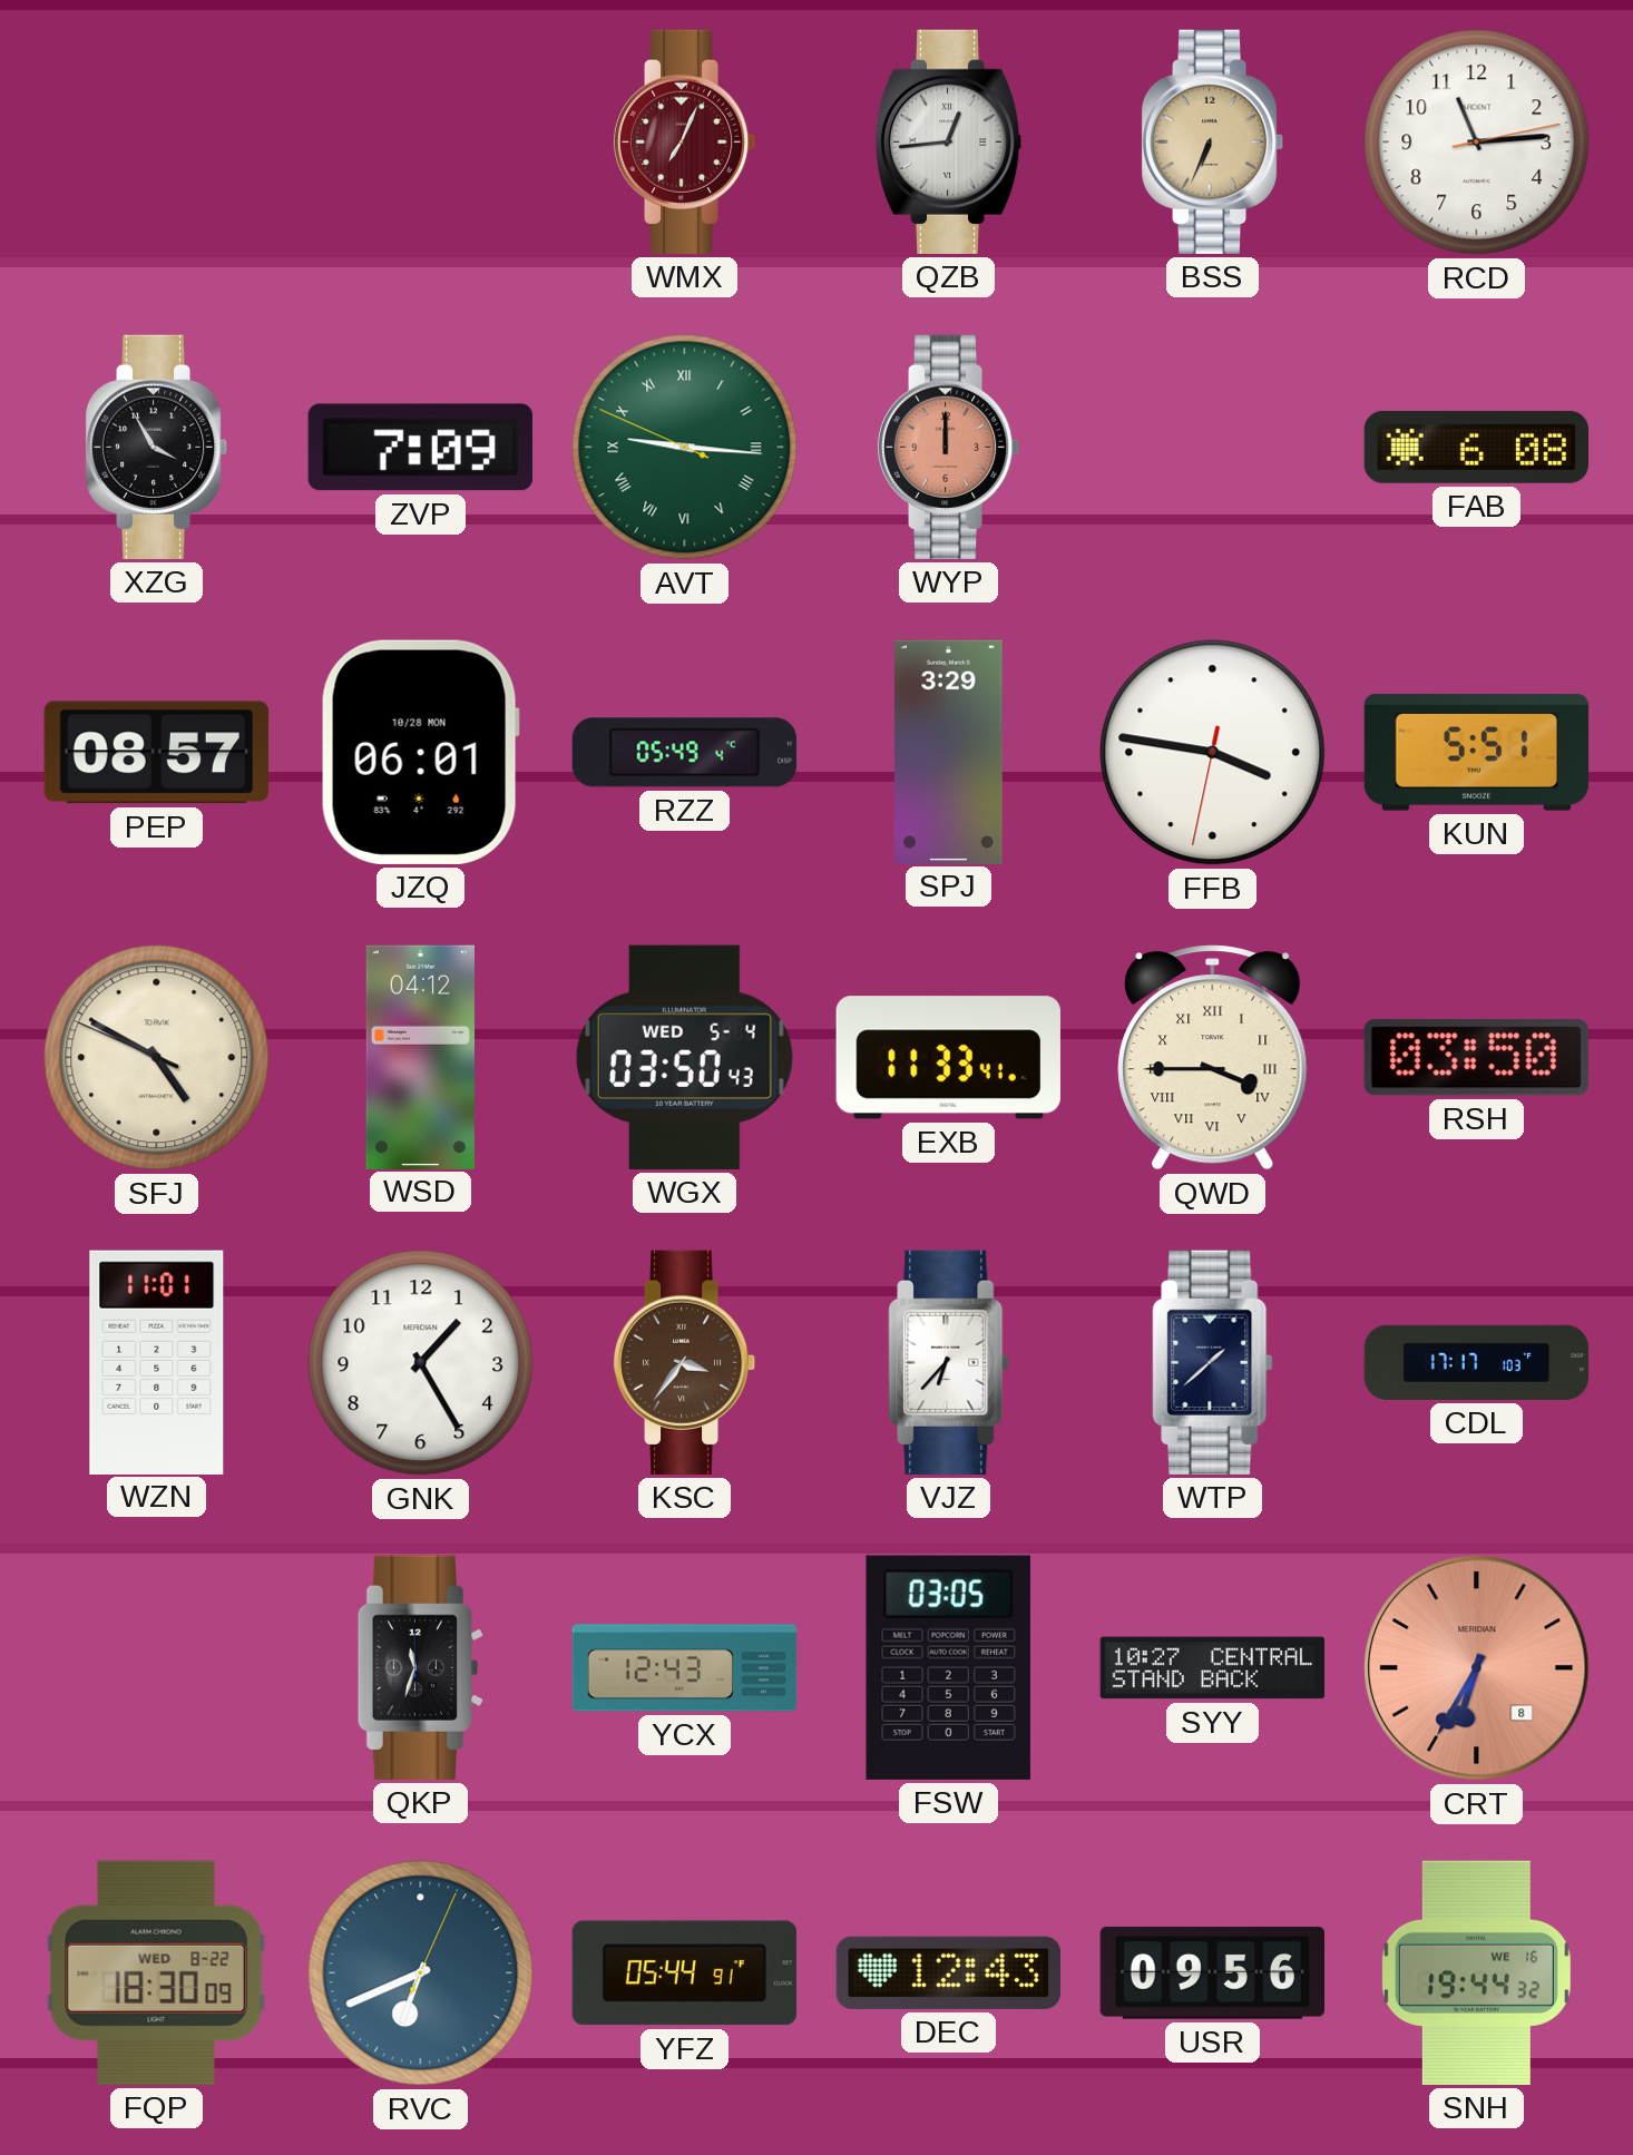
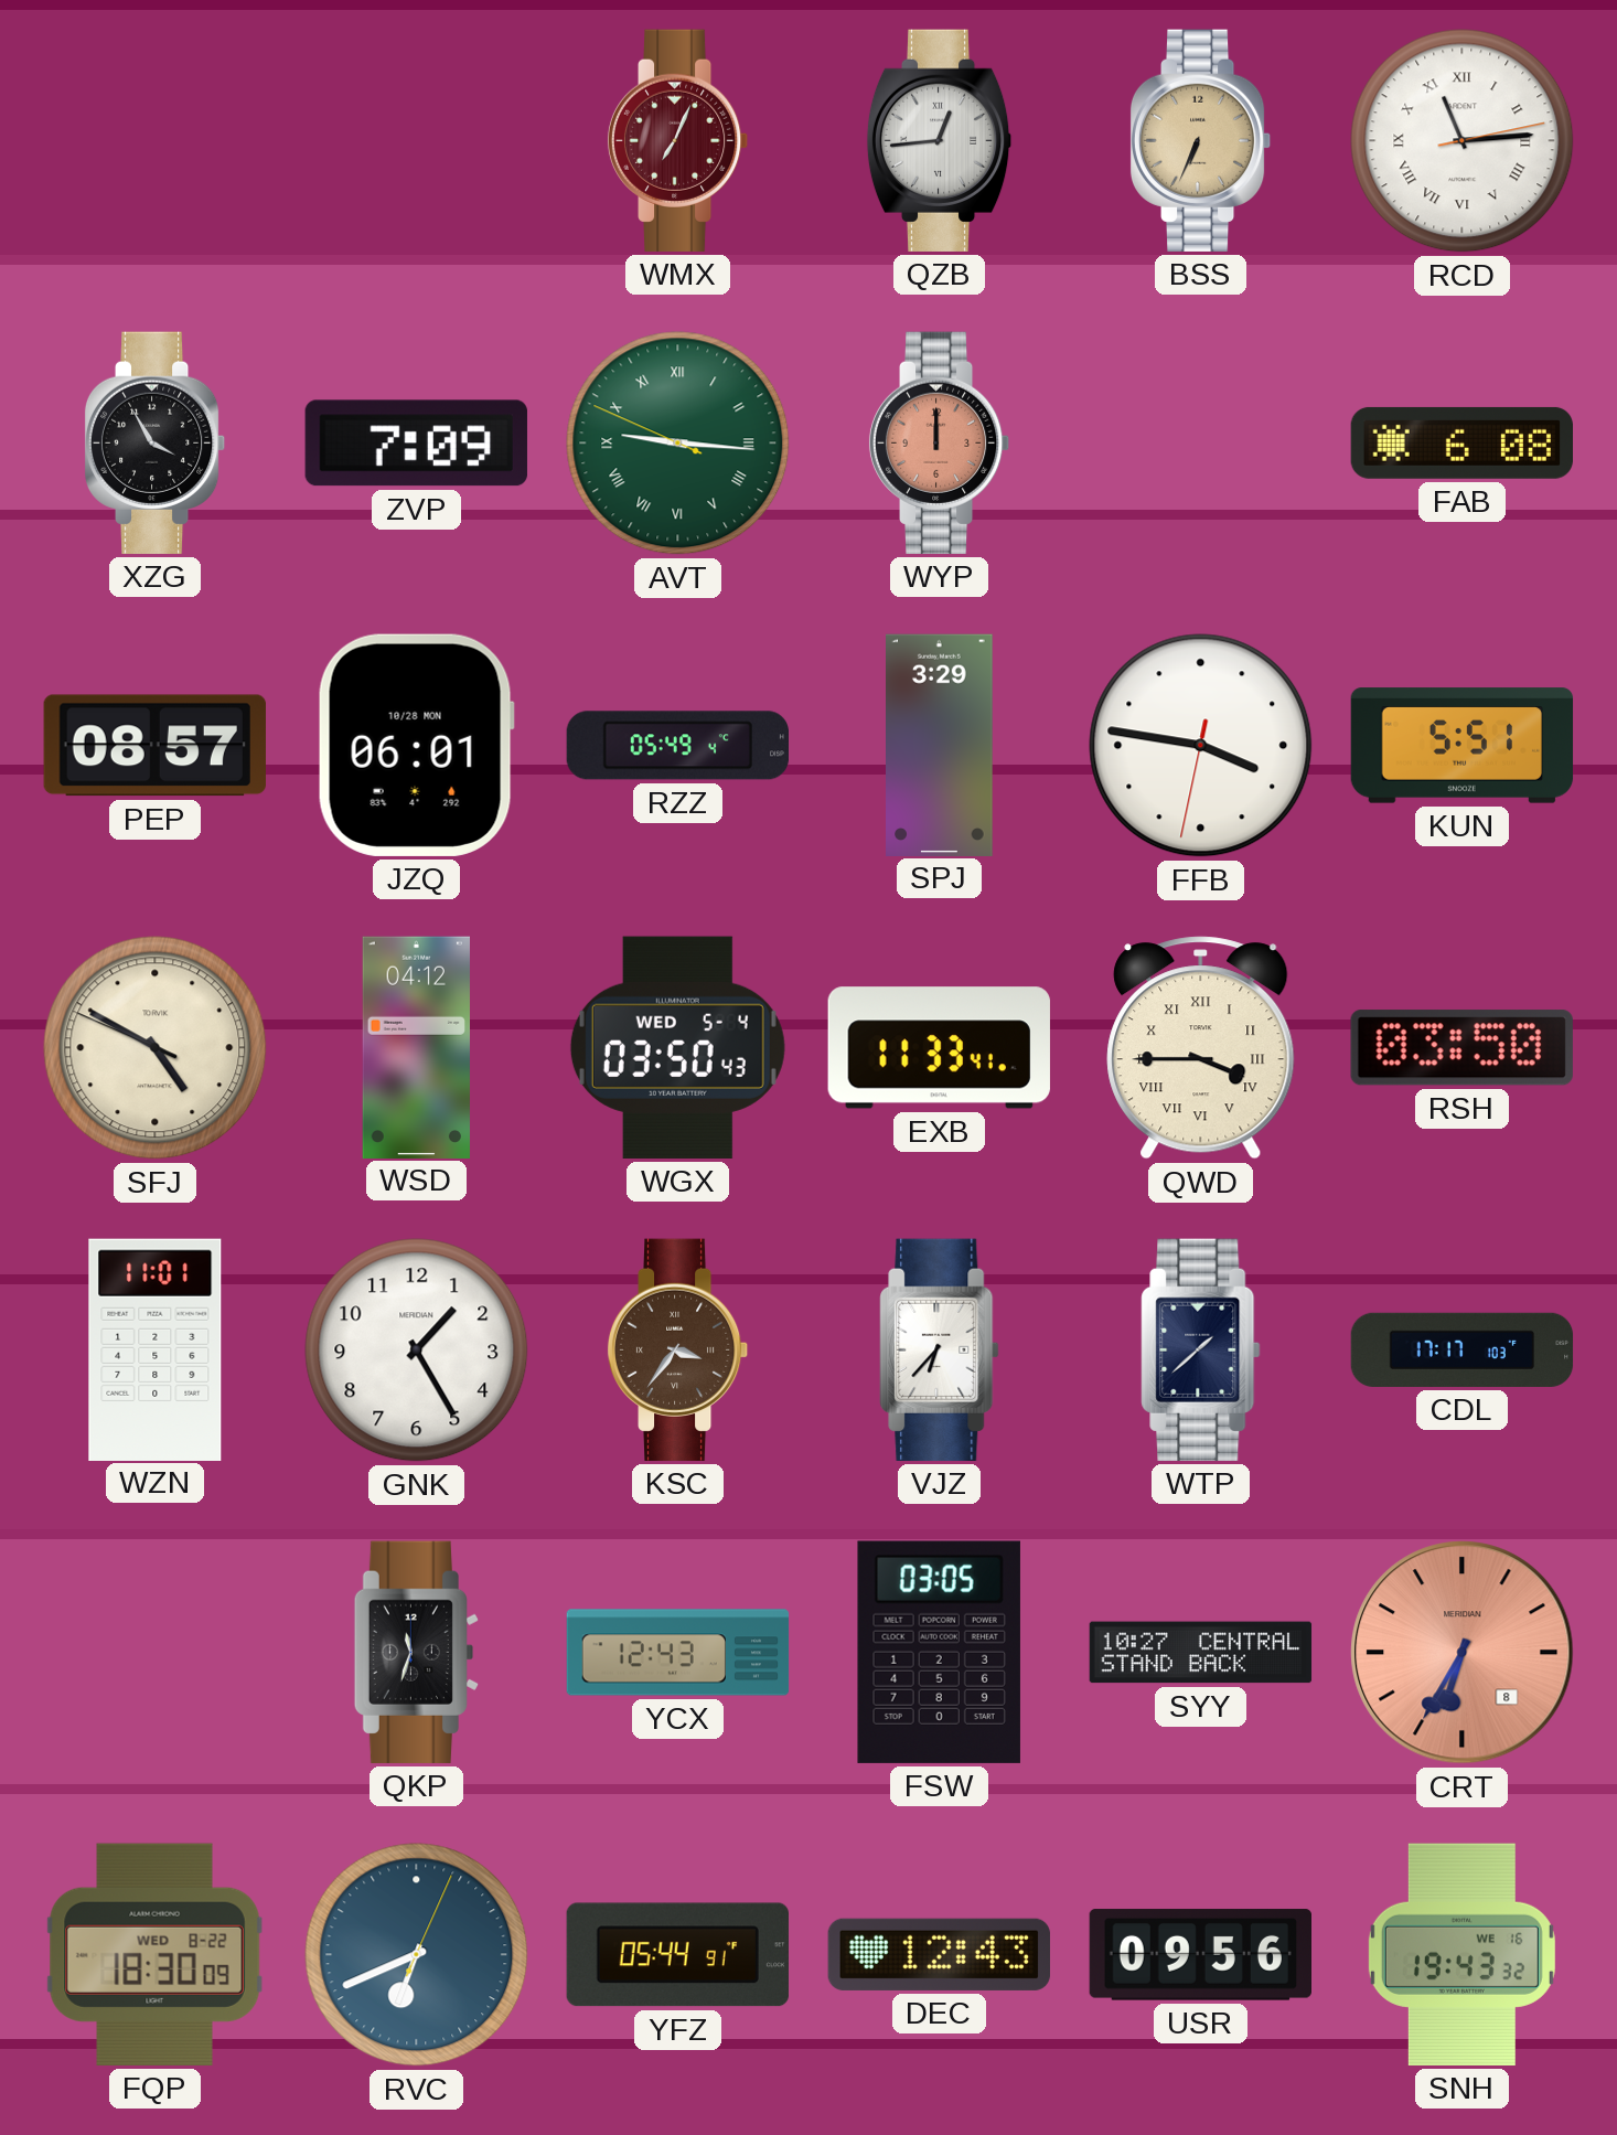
RCD numerals: Arabic -> Roman
SNH: 19:44 -> 19:43
